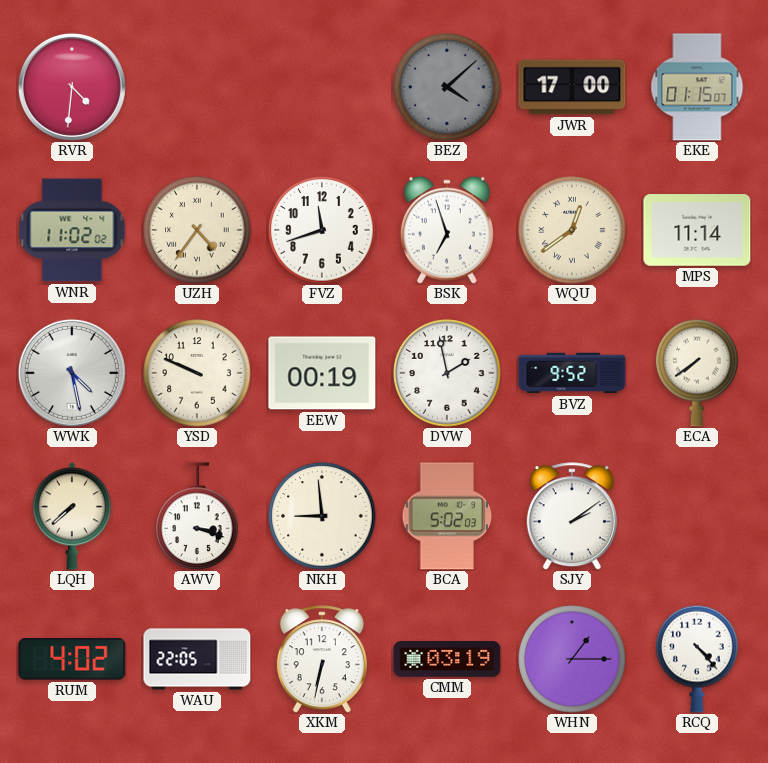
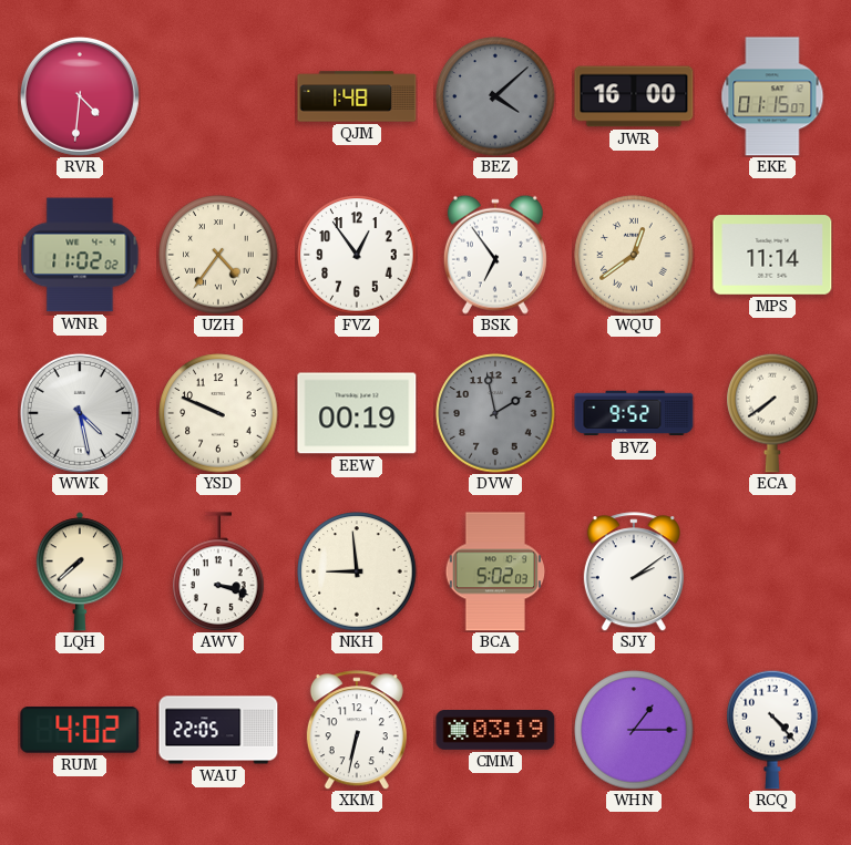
QJM: none -> 1:48
JWR: 17:00 -> 16:00
FVZ: 11:42 -> 12:54
BSK: 6:57 -> 6:54
DVW dial: white -> grey
